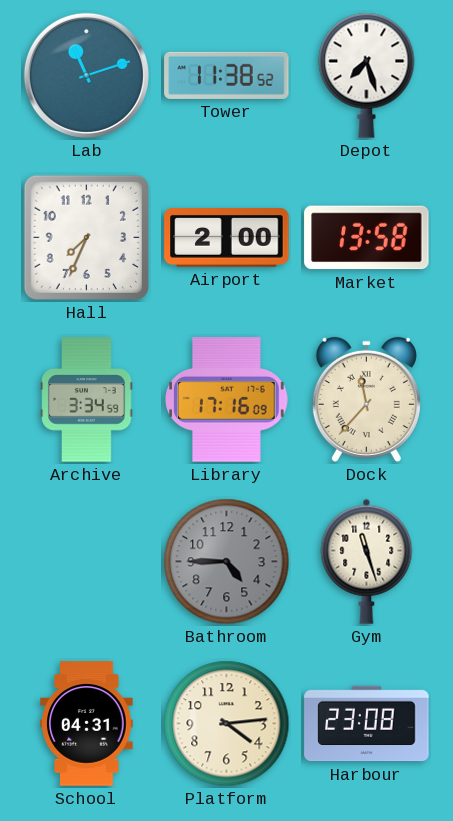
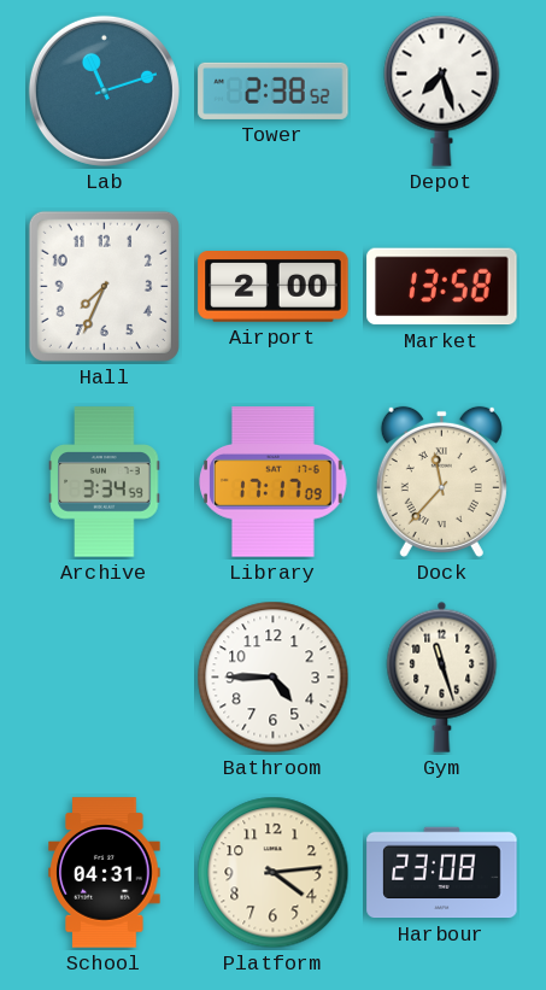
Tower: 11:38 -> 2:38
Library: 17:16 -> 17:17
Bathroom dial: grey -> white
